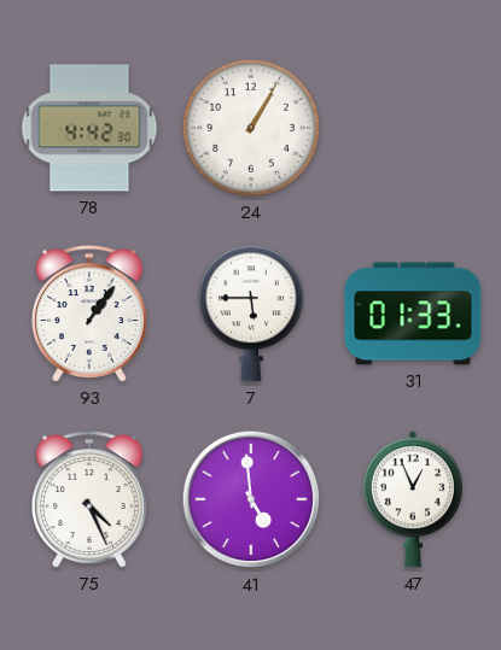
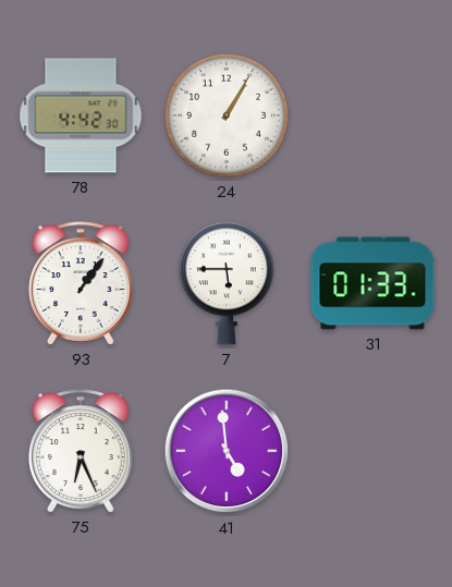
75: 4:26 -> 6:26
47: 12:56 -> none
